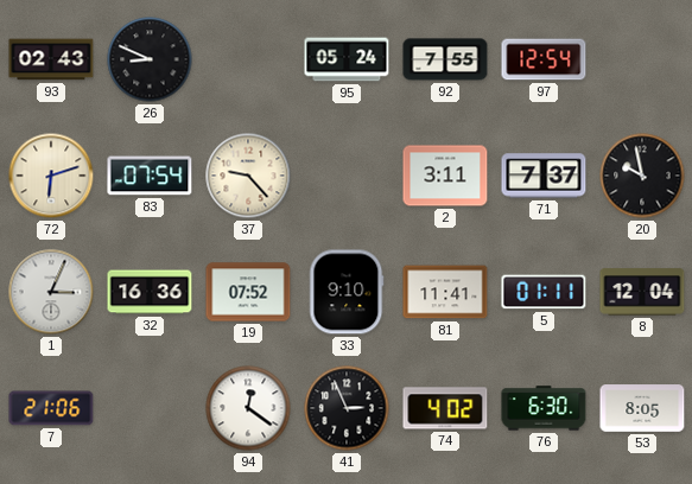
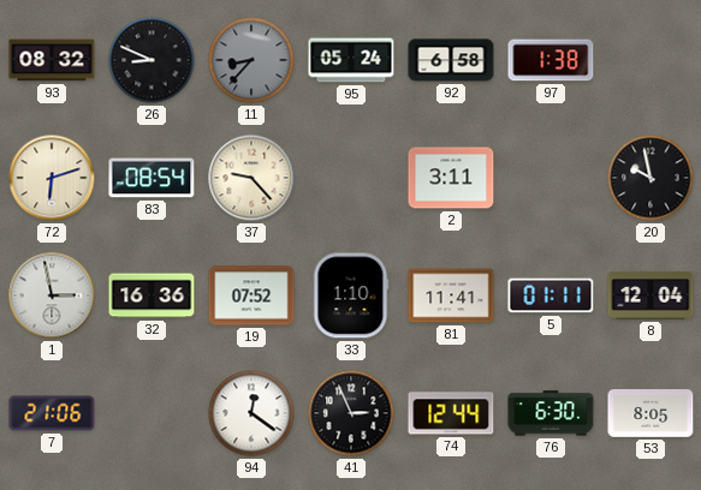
93: 02:43 -> 08:32
11: none -> 8:37
92: 7:55 -> 6:58
97: 12:54 -> 1:38
83: 07:54 -> 08:54
71: 7:37 -> none
1: 3:04 -> 2:58
33: 9:10 -> 1:10
74: 4:02 -> 12:44
